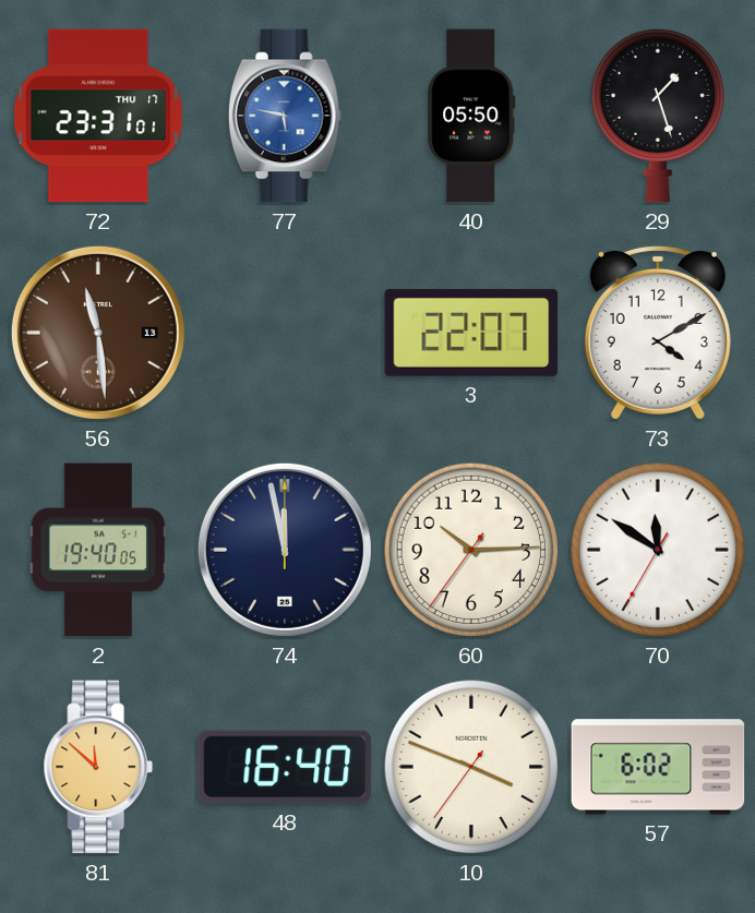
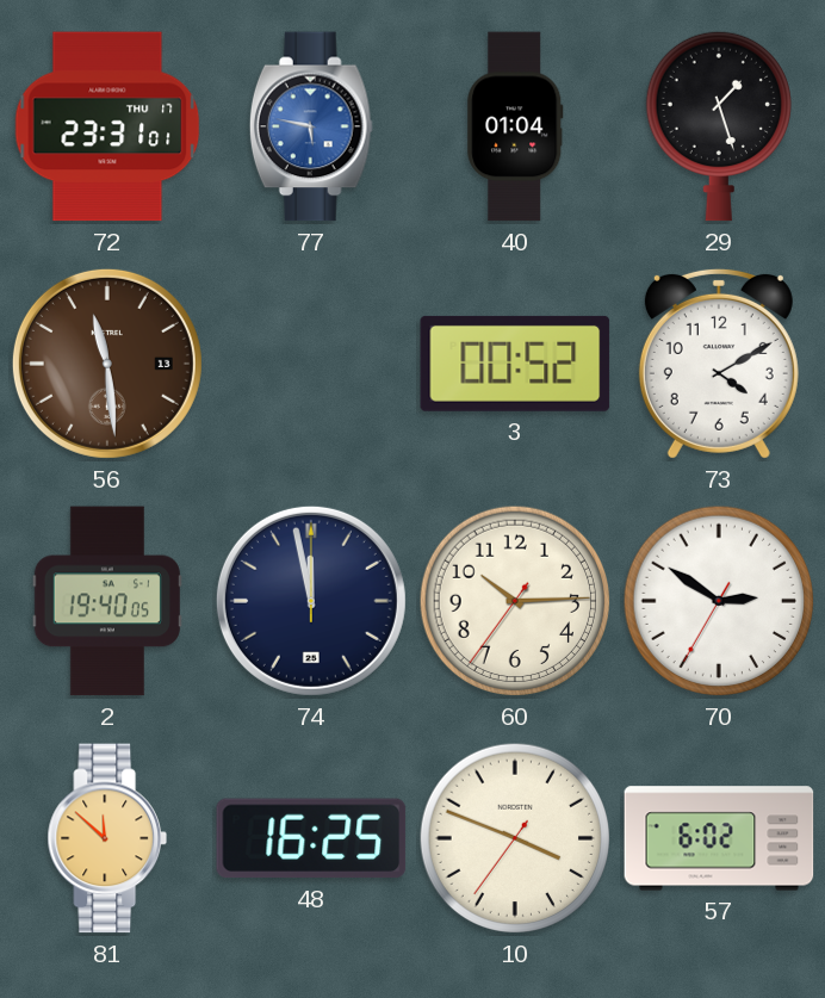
40: 05:50 -> 01:04
3: 22:07 -> 00:52
70: 11:50 -> 2:50
48: 16:40 -> 16:25
